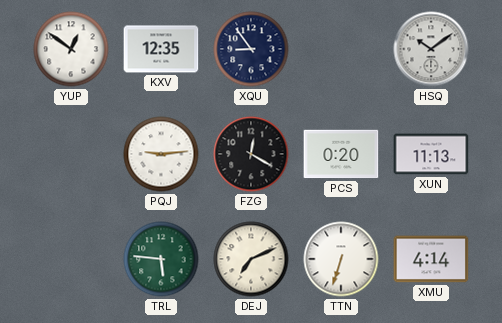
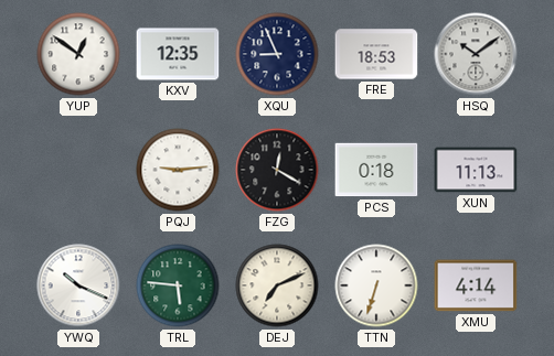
XQU: 8:54 -> 8:56
FRE: none -> 18:53
PCS: 0:20 -> 0:18
YWQ: none -> 10:19
